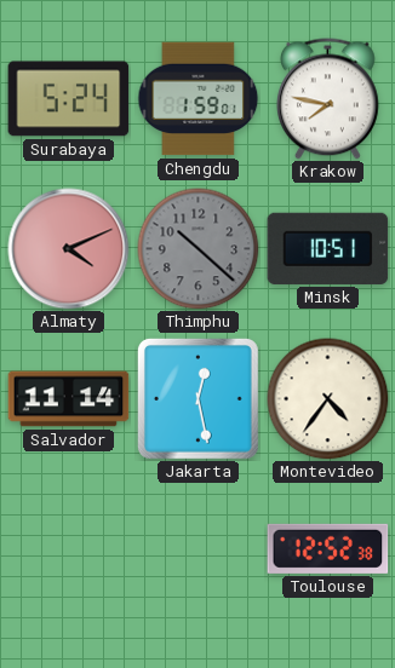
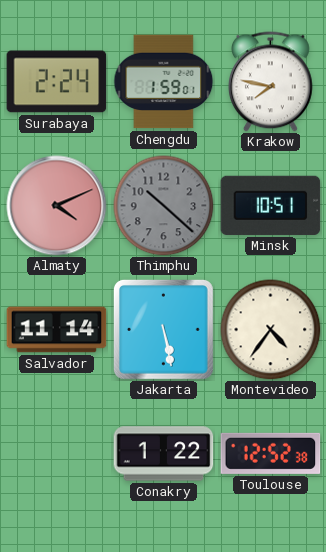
Surabaya: 5:24 -> 2:24
Jakarta: 12:28 -> 5:28
Conakry: none -> 1:22
